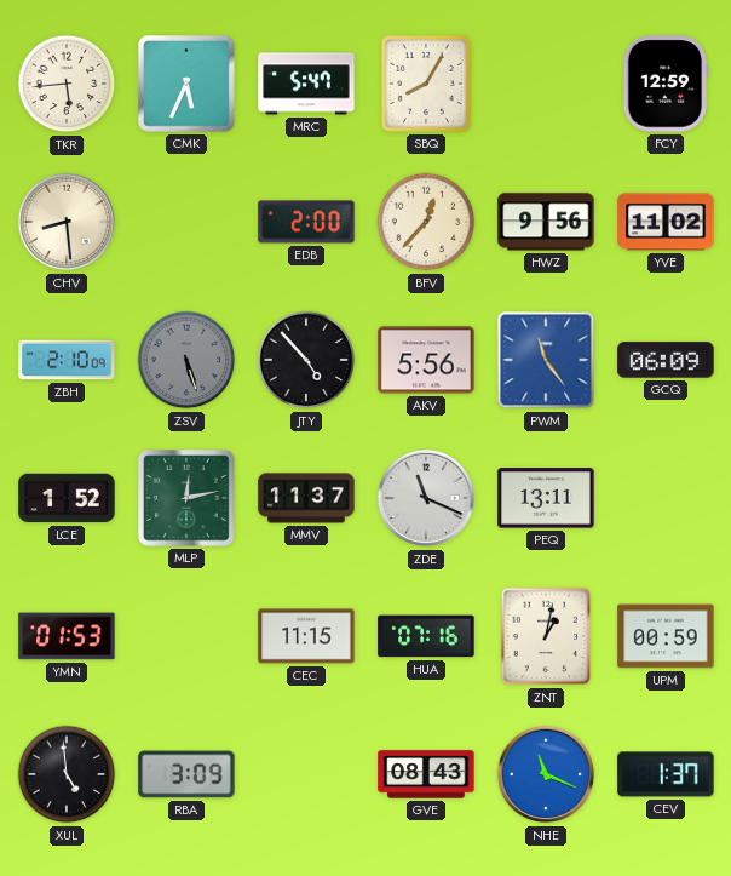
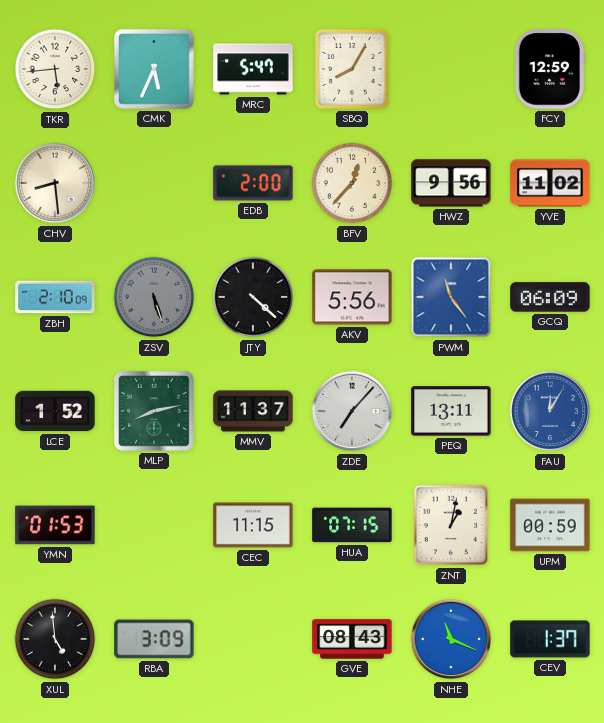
JTY: 4:53 -> 4:22
MLP: 12:13 -> 8:13
ZDE: 11:19 -> 7:07
FAU: none -> 12:05
HUA: 07:16 -> 07:15
